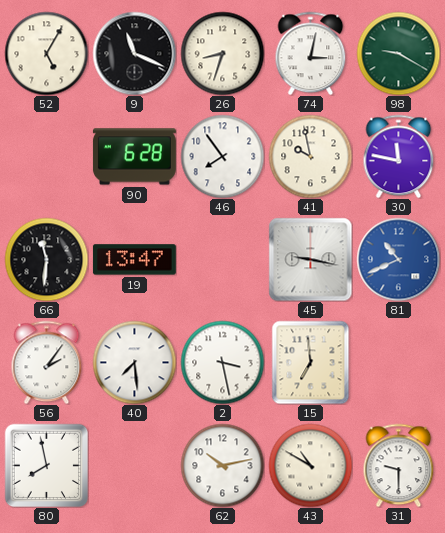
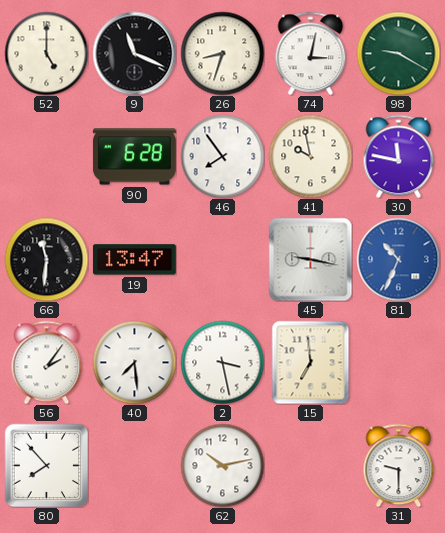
52: 5:05 -> 5:00
81: 10:41 -> 10:34
80: 7:58 -> 7:53
43: 10:50 -> none
